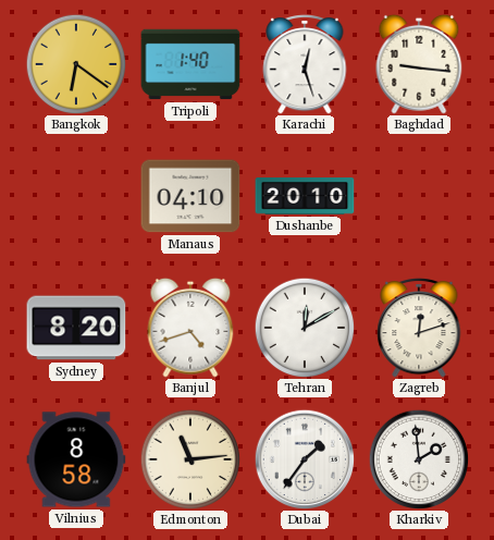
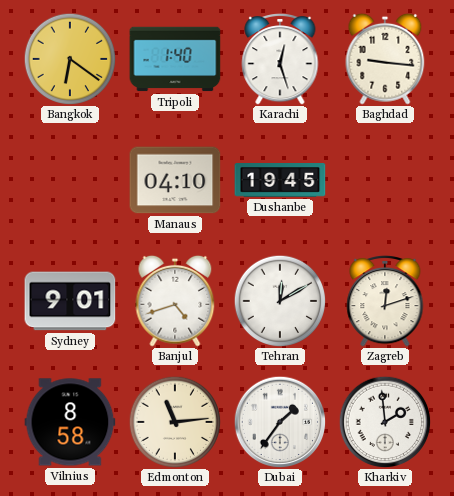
Dushanbe: 20:10 -> 19:45
Sydney: 8:20 -> 9:01
